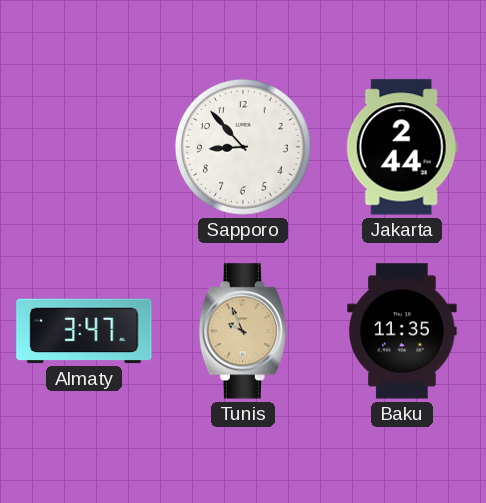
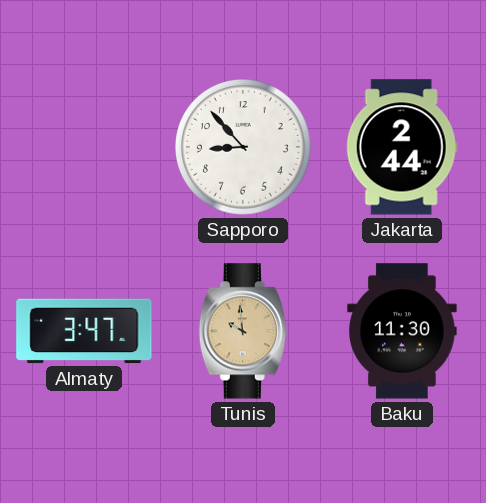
Tunis: 9:56 -> 9:59
Baku: 11:35 -> 11:30
